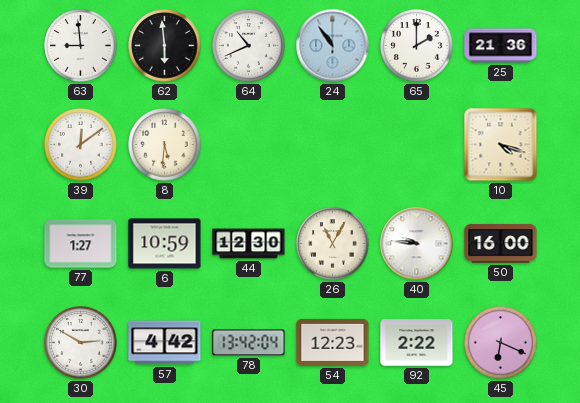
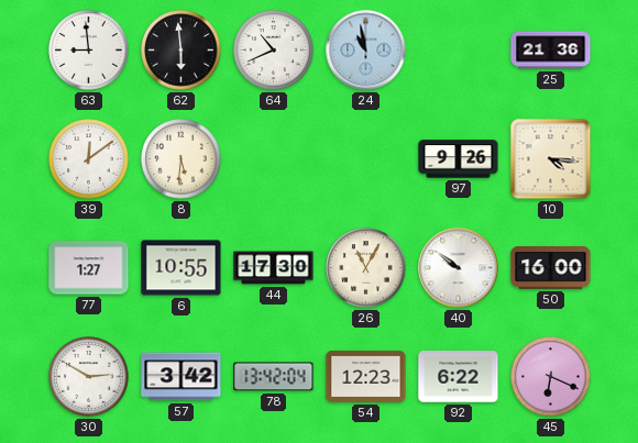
24: 10:54 -> 10:58
65: 2:00 -> none
97: none -> 9:26
10: 4:18 -> 4:16
6: 10:59 -> 10:55
44: 12:30 -> 17:30
40: 9:46 -> 9:51
57: 4:42 -> 3:42
92: 2:22 -> 6:22
